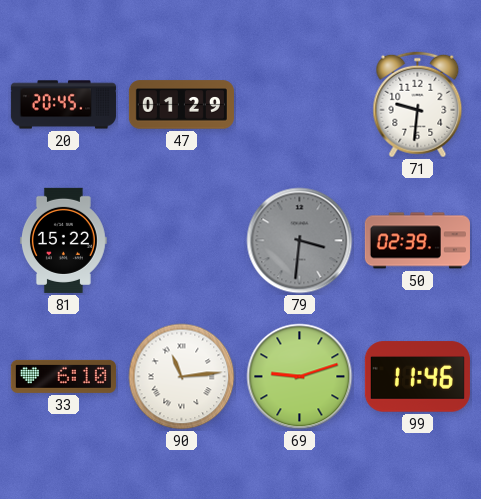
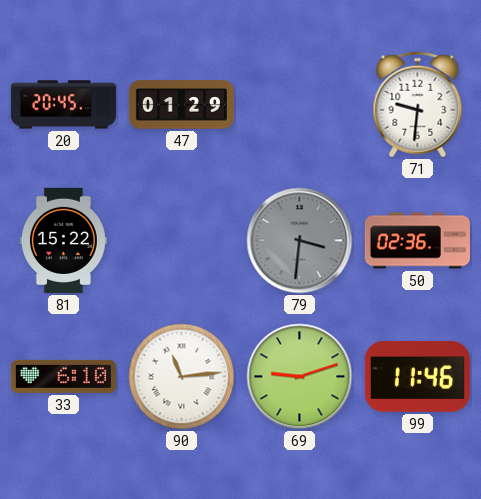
50: 02:39 -> 02:36
